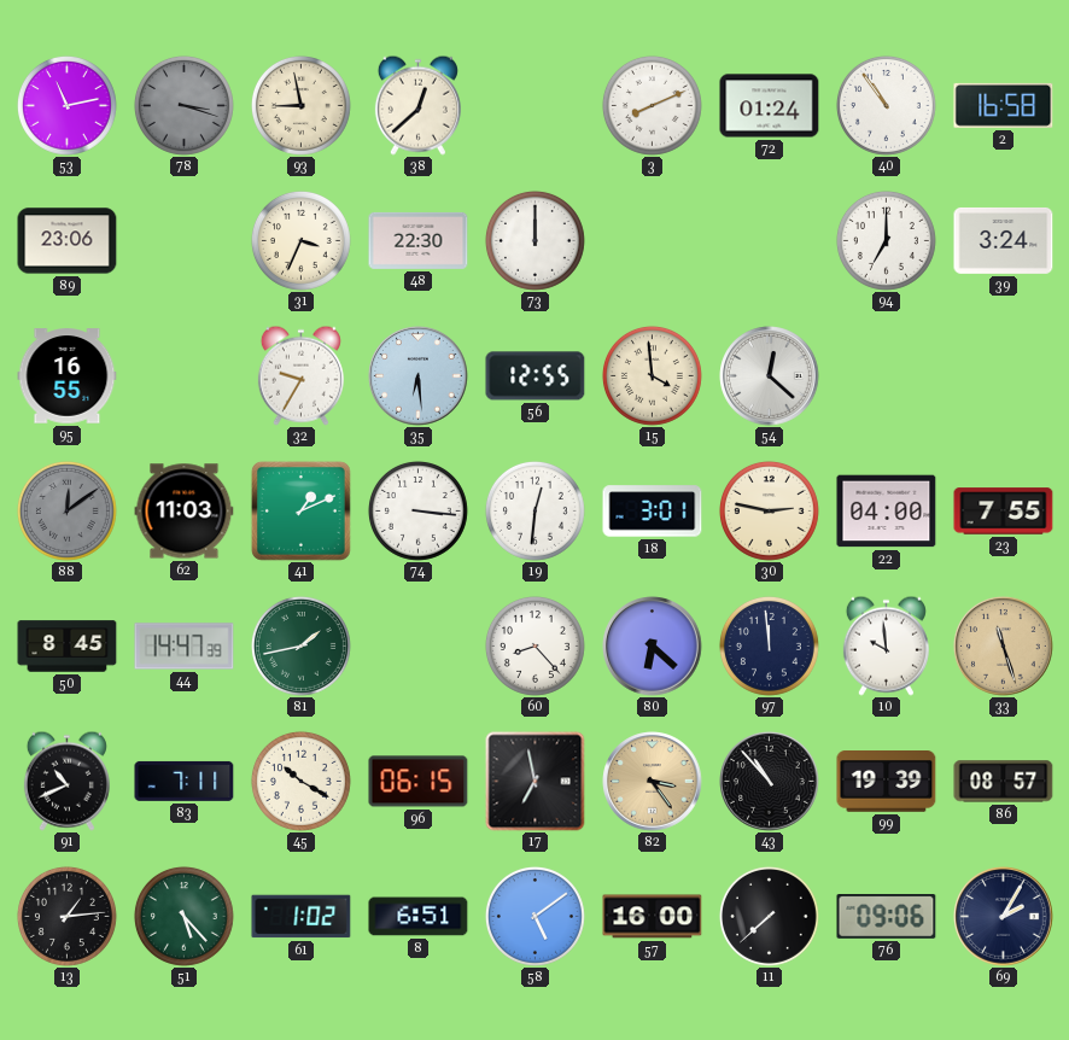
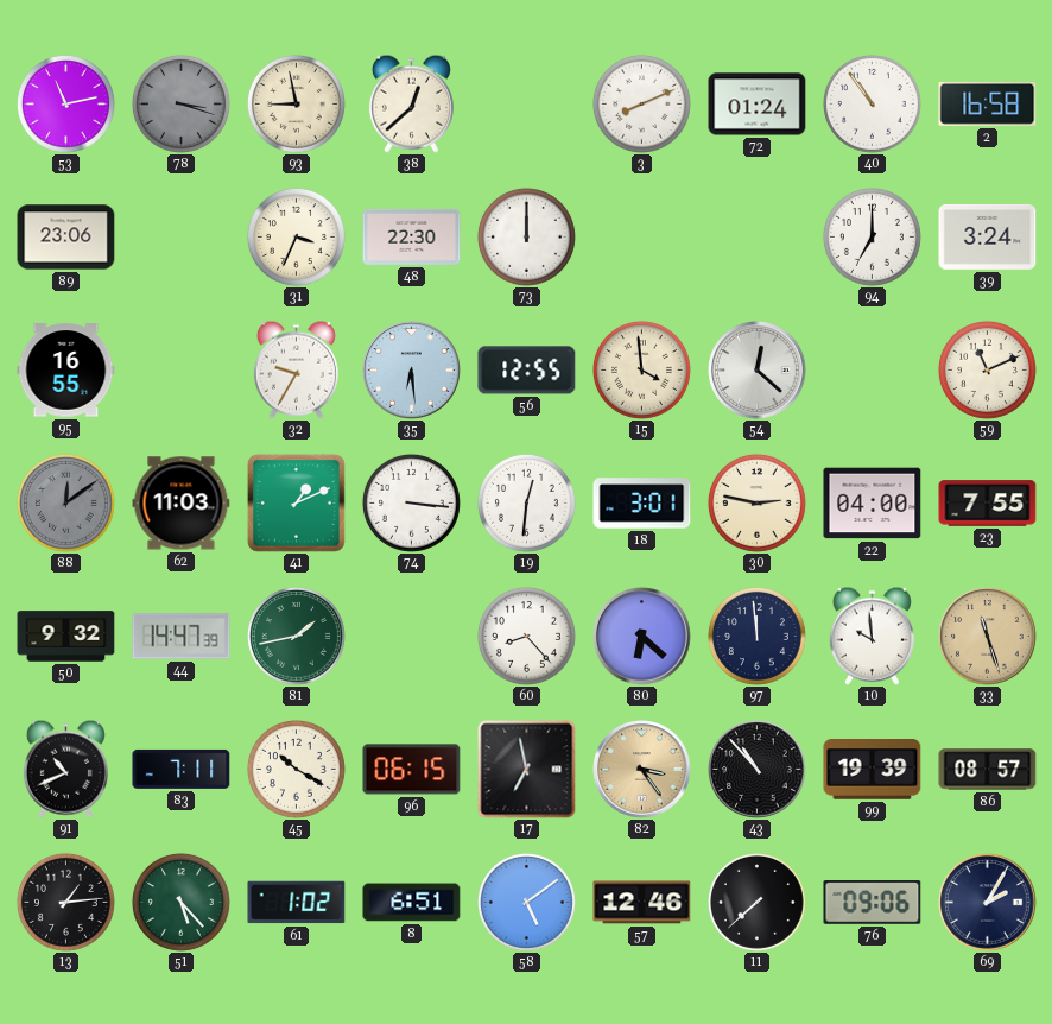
59: none -> 11:11
50: 8:45 -> 9:32
57: 16:00 -> 12:46
